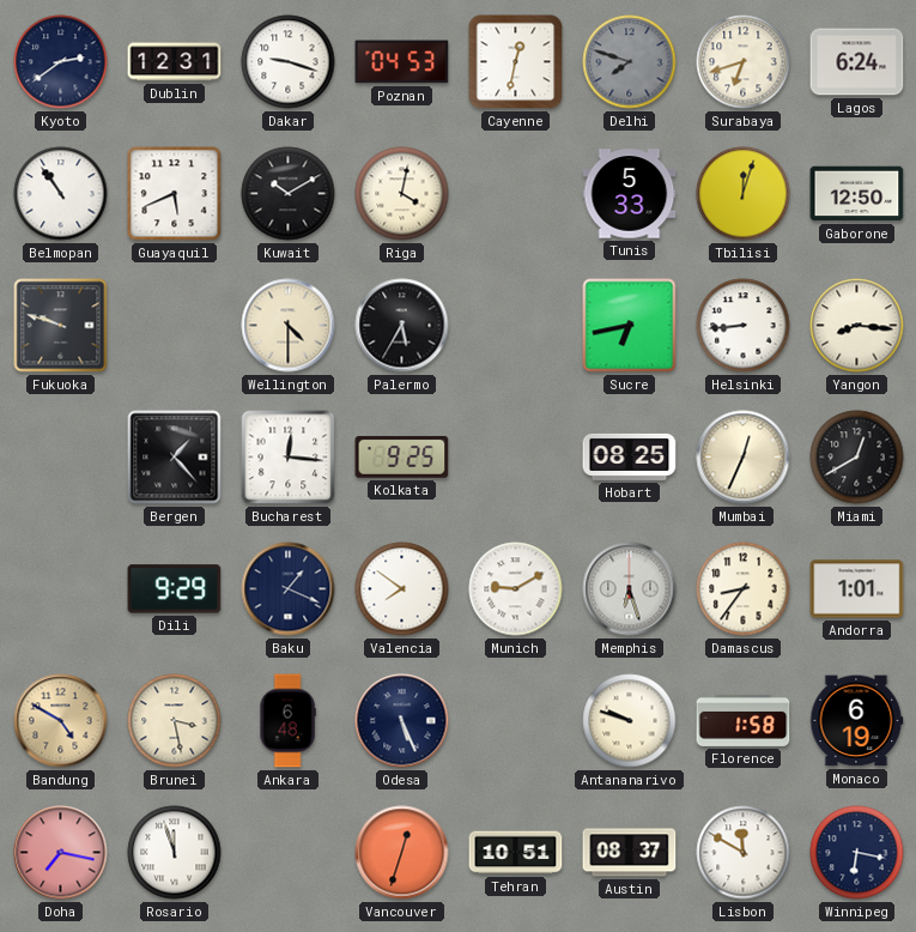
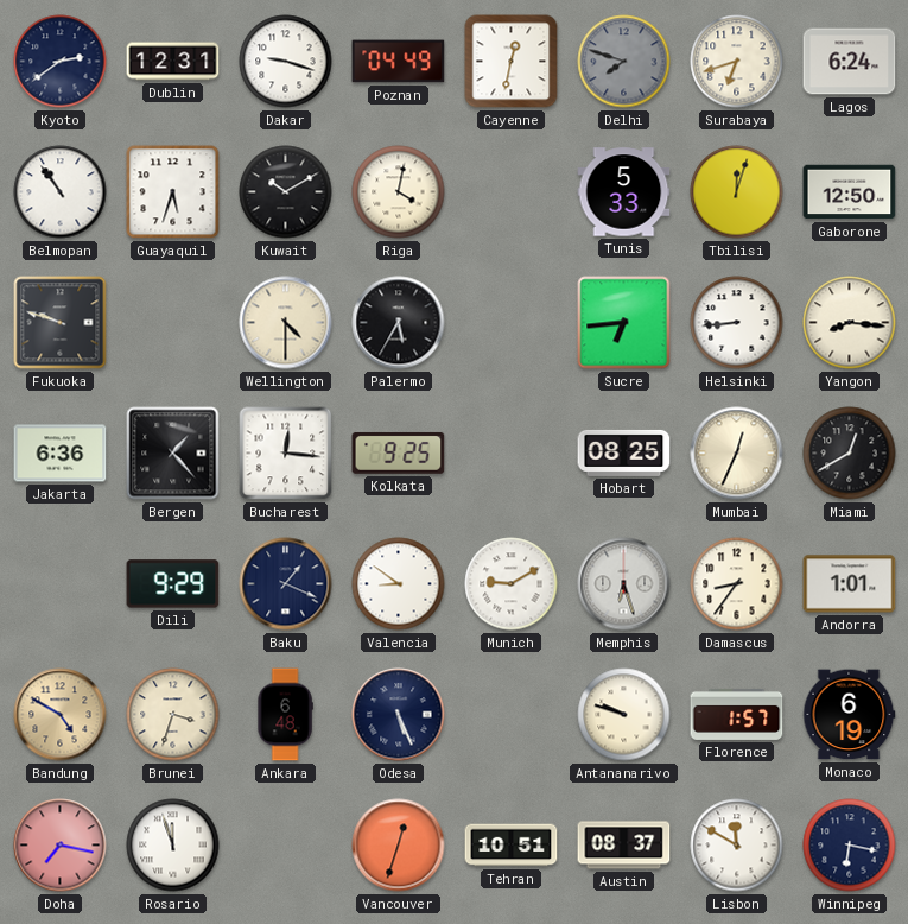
Poznan: 04:53 -> 04:49
Guayaquil: 5:41 -> 5:33
Sucre: 6:43 -> 6:44
Jakarta: none -> 6:36
Valencia: 7:51 -> 8:51
Brunei: 3:28 -> 3:33
Florence: 1:58 -> 1:57
